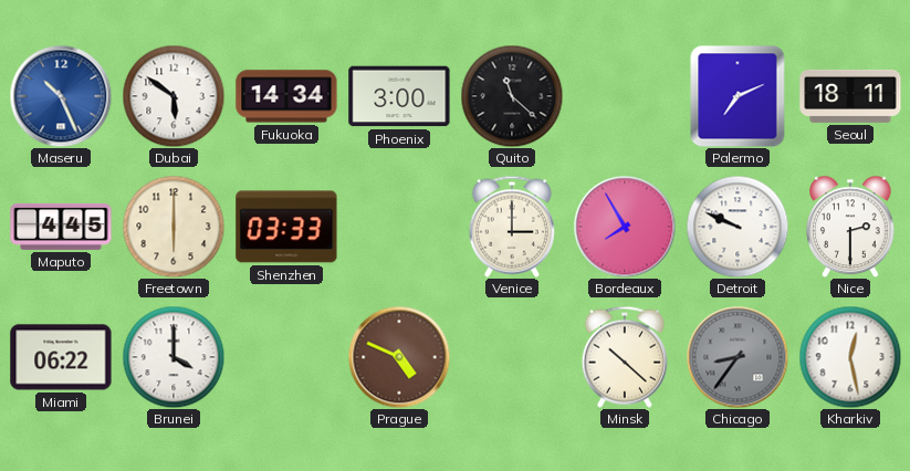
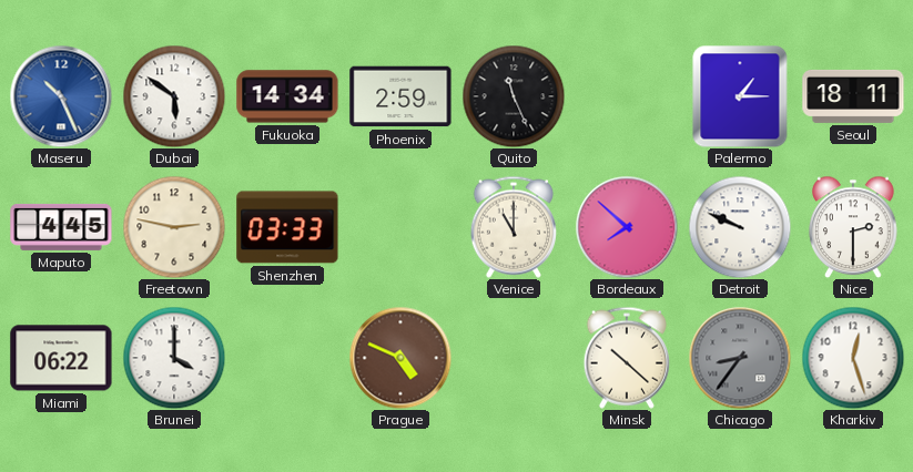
Phoenix: 3:00 -> 2:59
Quito: 11:22 -> 11:26
Palermo: 7:11 -> 1:15
Freetown: 6:00 -> 2:47
Venice: 3:00 -> 11:00
Bordeaux: 7:55 -> 7:52
Kharkiv: 12:28 -> 12:27
